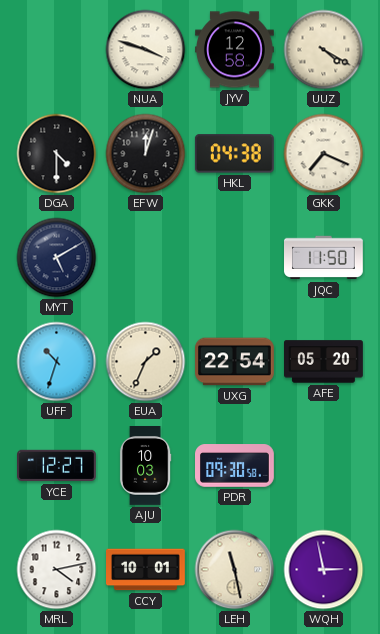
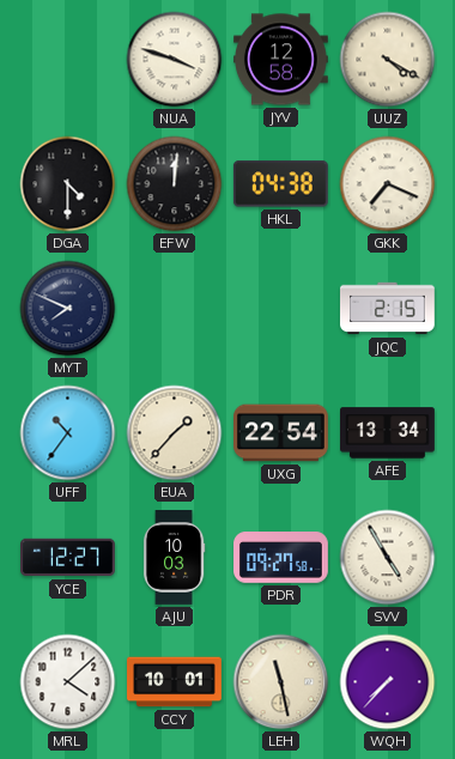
EFW: 12:03 -> 12:01
MYT: 5:10 -> 7:49
JQC: 11:50 -> 2:15
UFF: 10:33 -> 10:36
EUA: 1:34 -> 1:37
AFE: 05:20 -> 13:34
PDR: 09:30 -> 09:27
SVV: none -> 4:55
MRL: 4:13 -> 4:08
WQH: 2:58 -> 7:37
